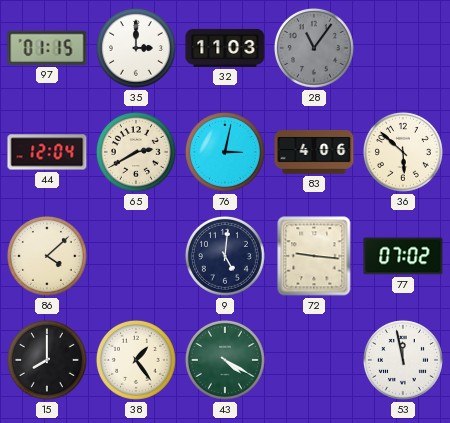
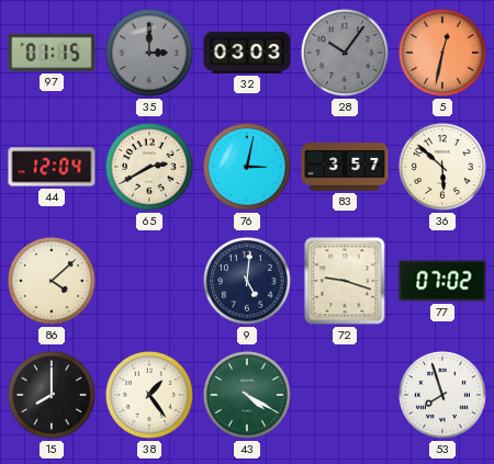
35 dial: white -> grey
32: 11:03 -> 03:03
28: 11:06 -> 10:06
5: none -> 12:32
83: 4:06 -> 3:57
72: 9:16 -> 9:18
53: 11:58 -> 7:57
